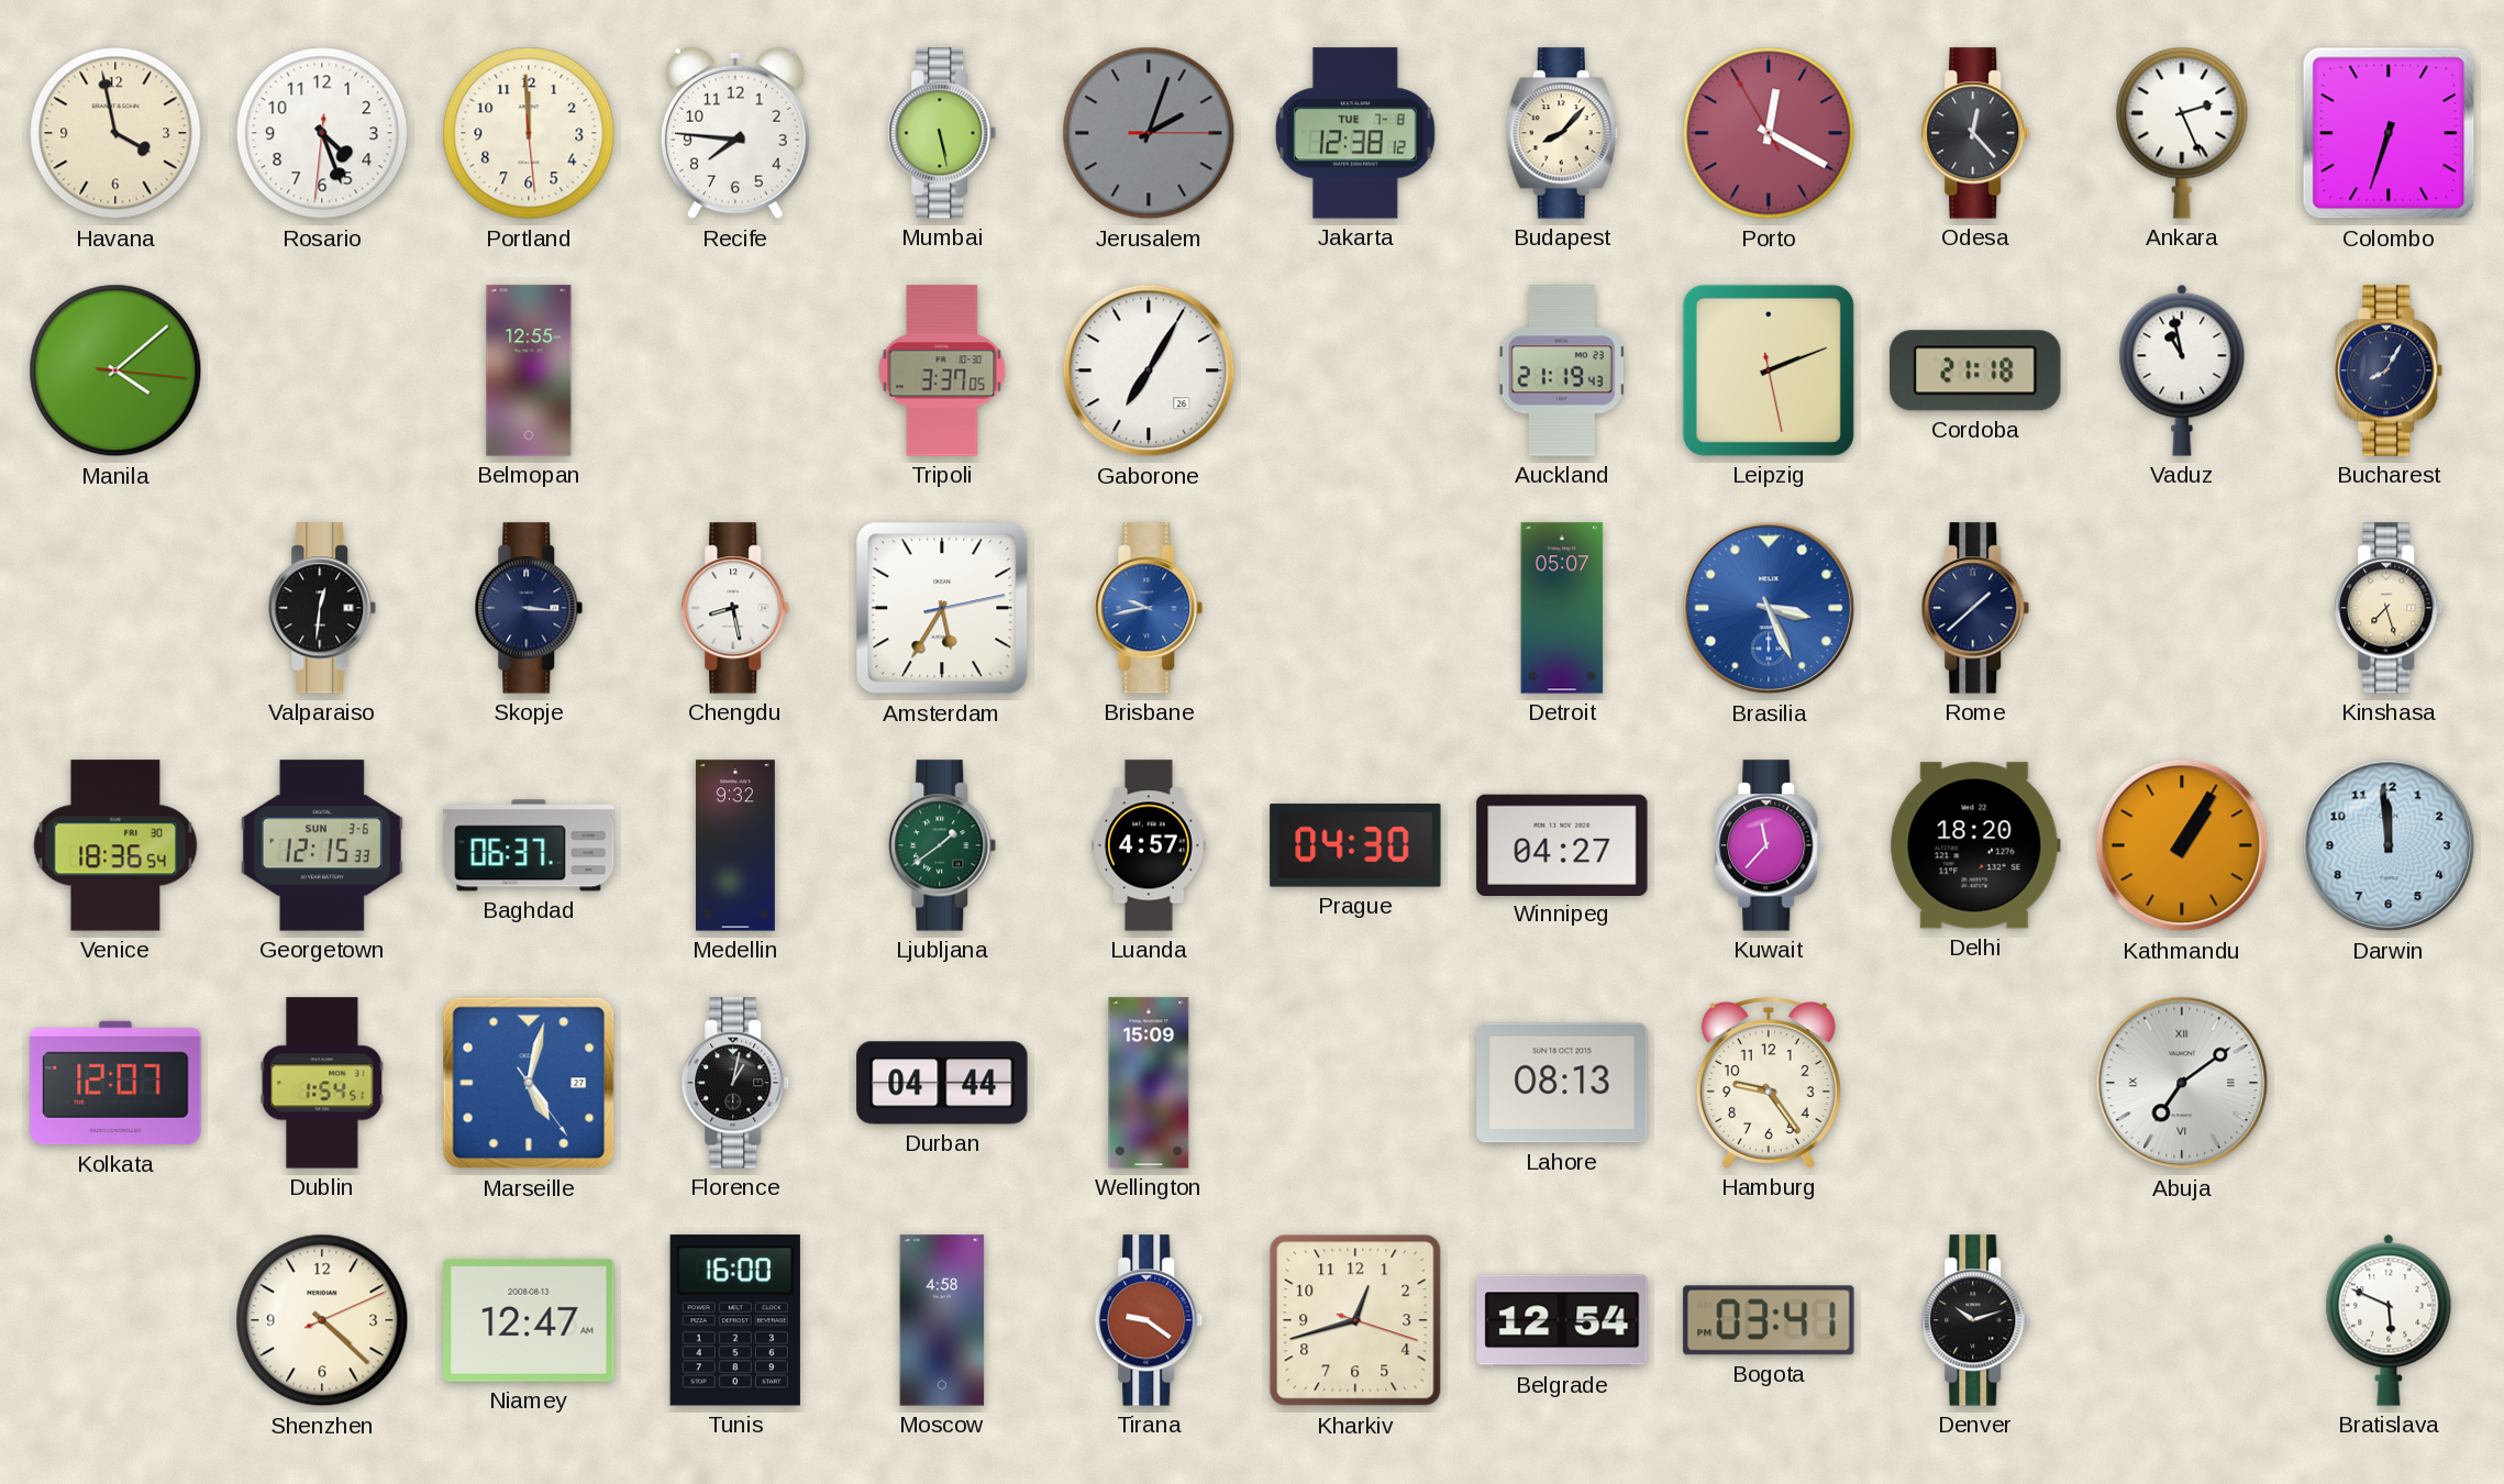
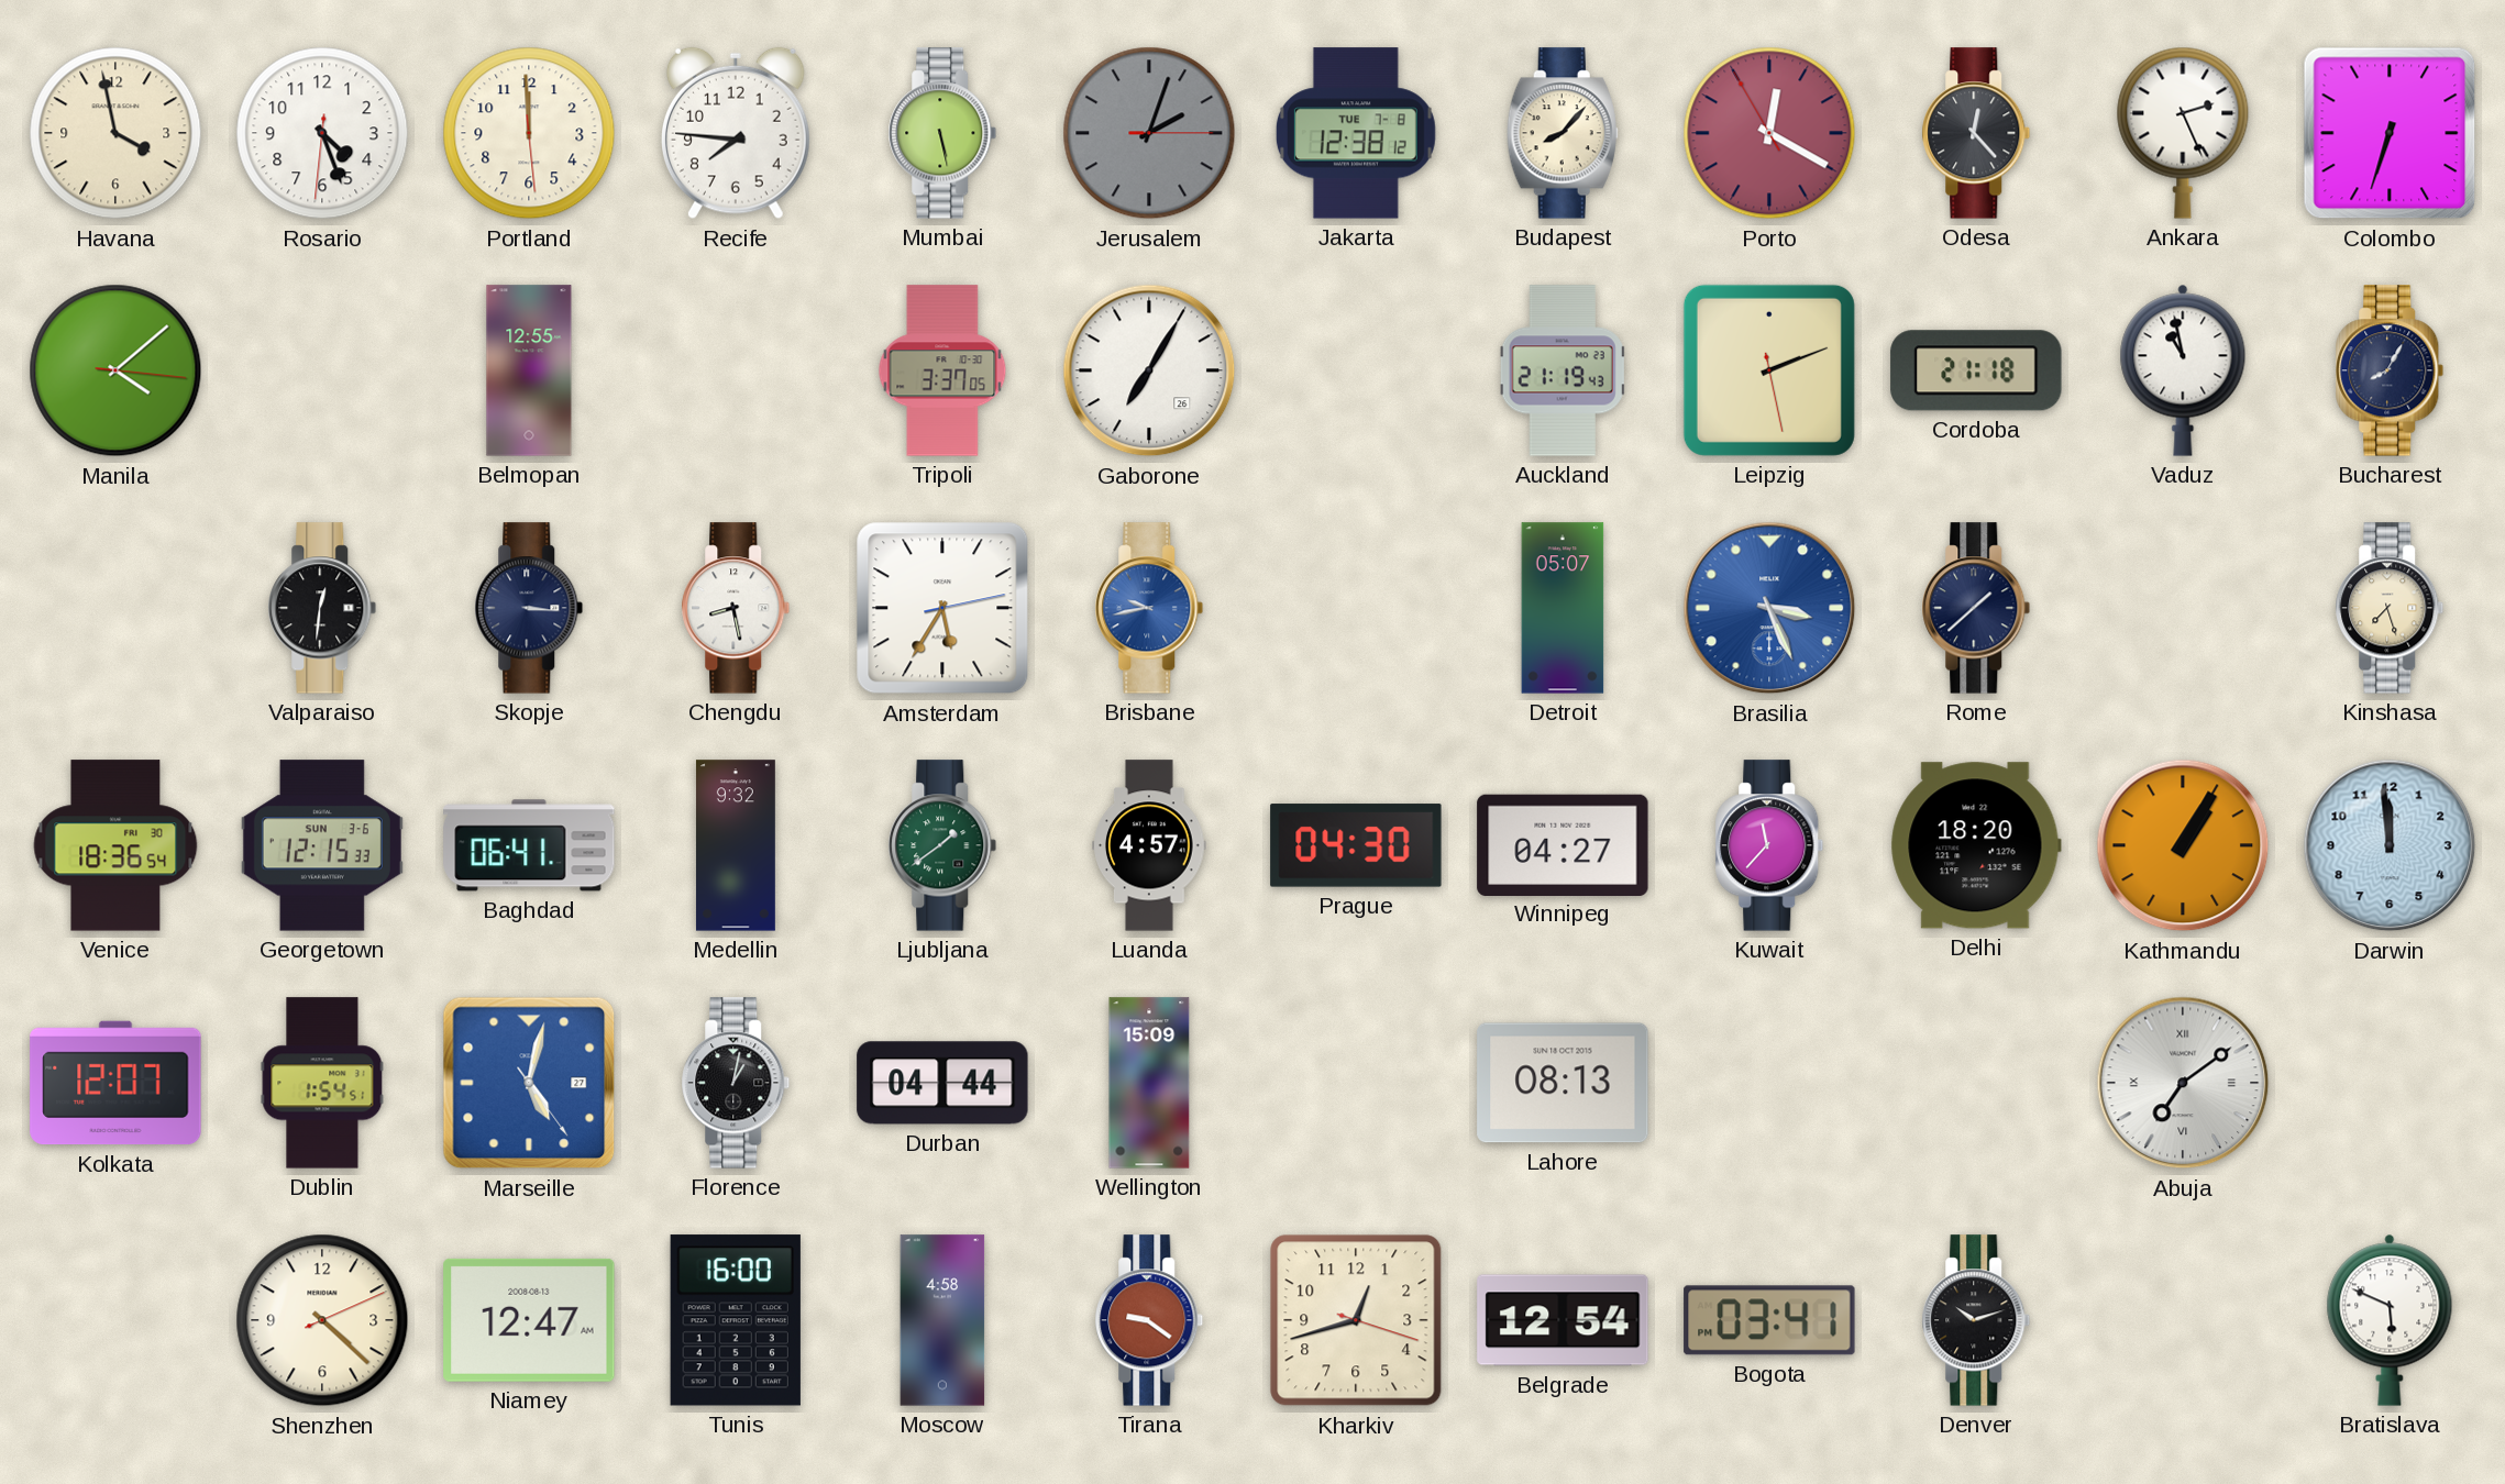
Baghdad: 06:37 -> 06:41
Hamburg: 9:24 -> none
